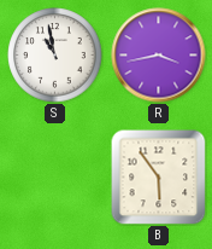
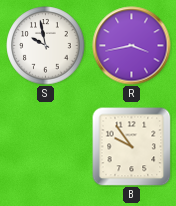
S: 10:58 -> 9:58
B: 5:54 -> 9:54
